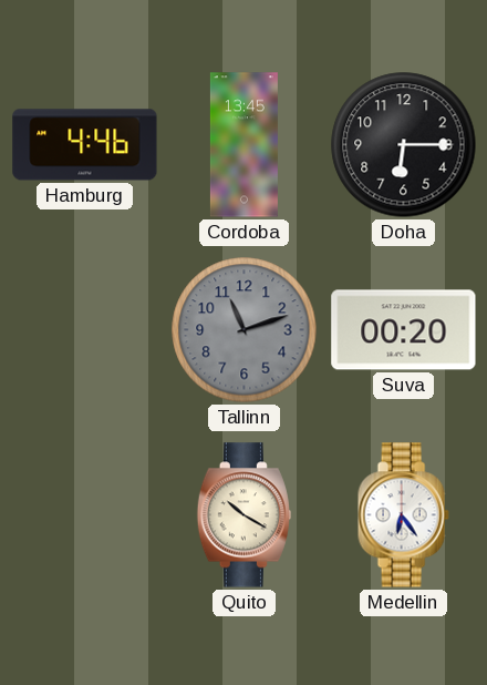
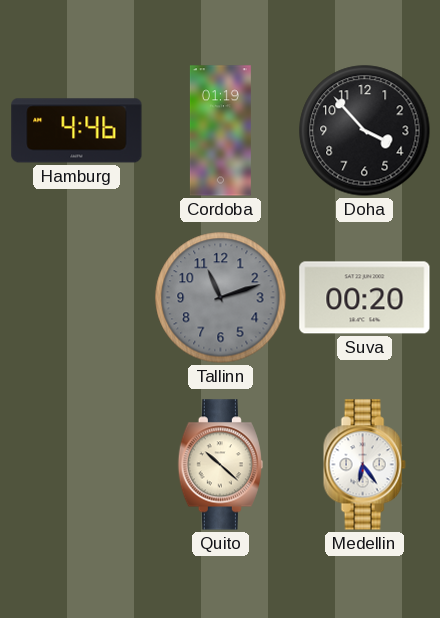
Cordoba: 13:45 -> 01:19
Doha: 6:15 -> 3:53
Quito: 10:20 -> 10:22
